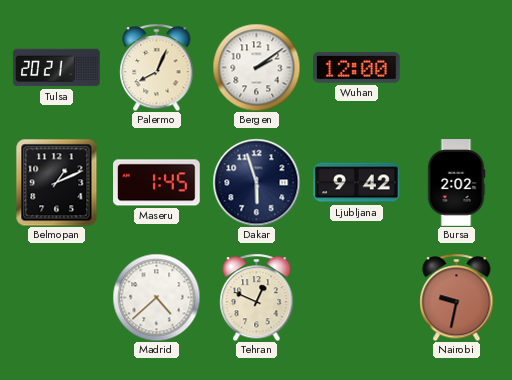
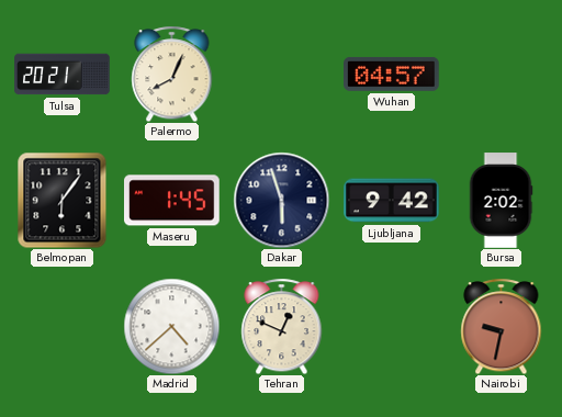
Bergen: 2:09 -> none
Wuhan: 12:00 -> 04:57
Belmopan: 1:11 -> 6:06
